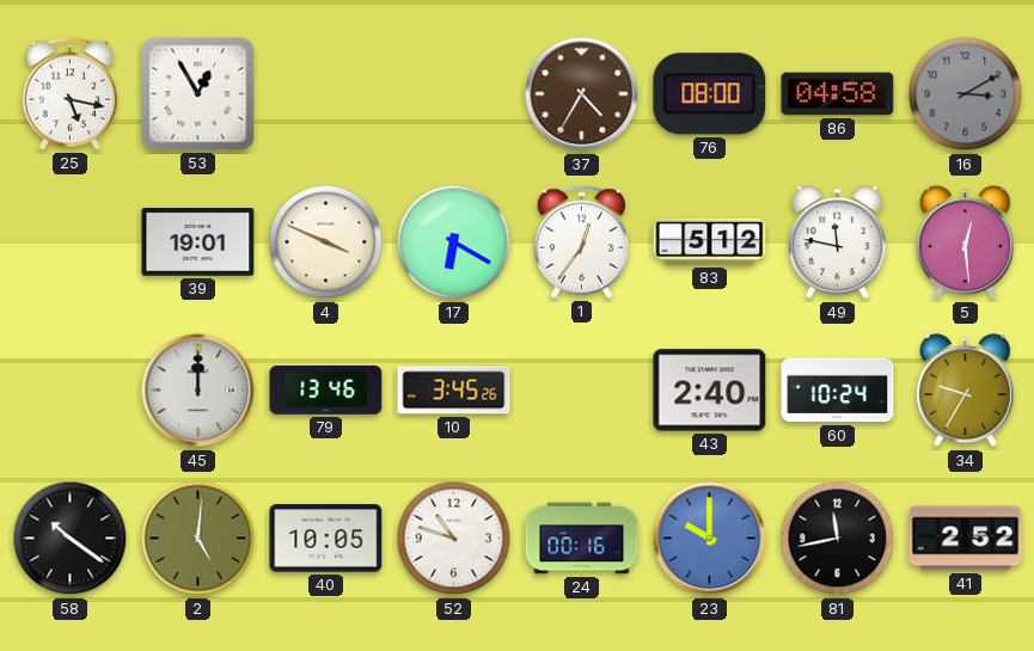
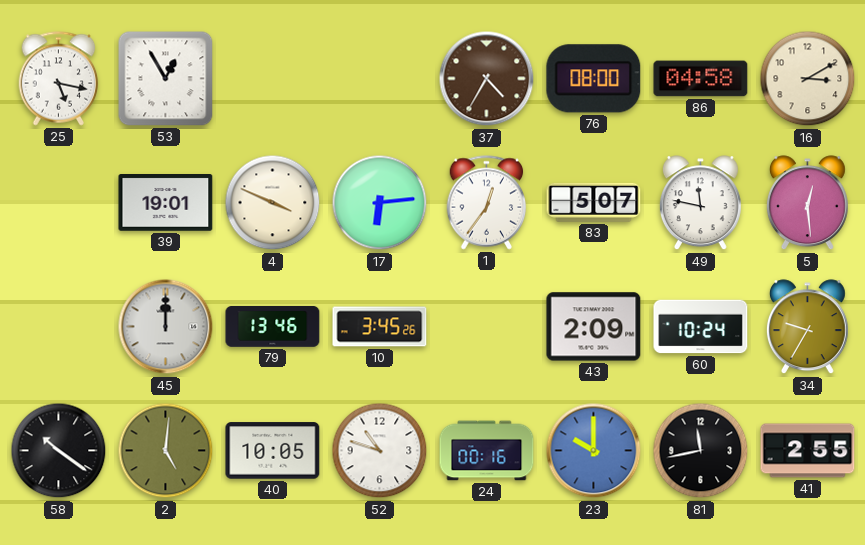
16 dial: grey -> cream
17: 6:20 -> 6:14
83: 5:12 -> 5:07
43: 2:40 -> 2:09
41: 2:52 -> 2:55
